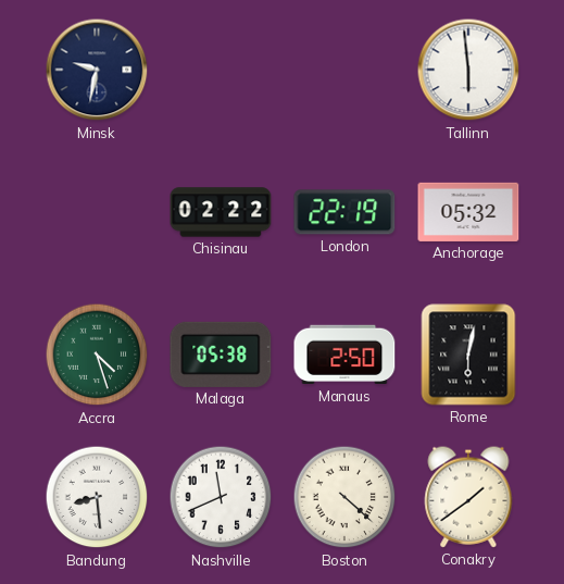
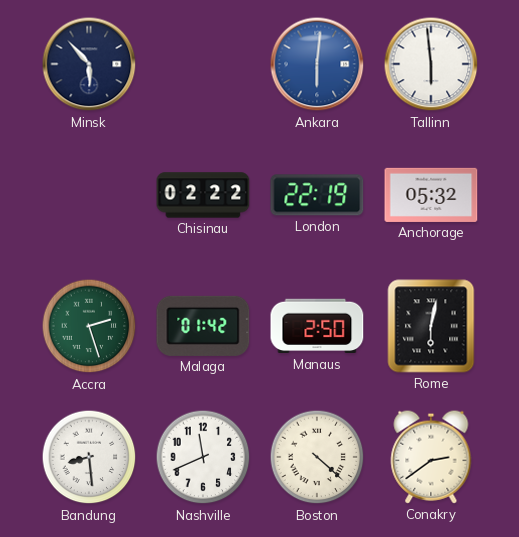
Minsk: 9:32 -> 5:53
Ankara: none -> 6:01
Accra: 4:27 -> 2:27
Malaga: 05:38 -> 01:42
Conakry: 1:39 -> 2:39
